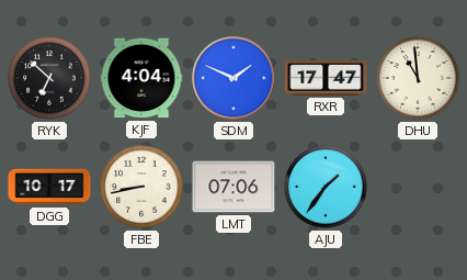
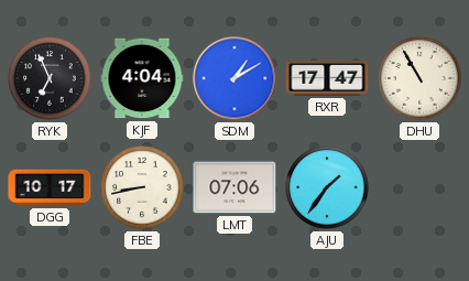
RYK: 6:52 -> 6:56
SDM: 1:49 -> 1:10
DHU: 10:59 -> 10:55
